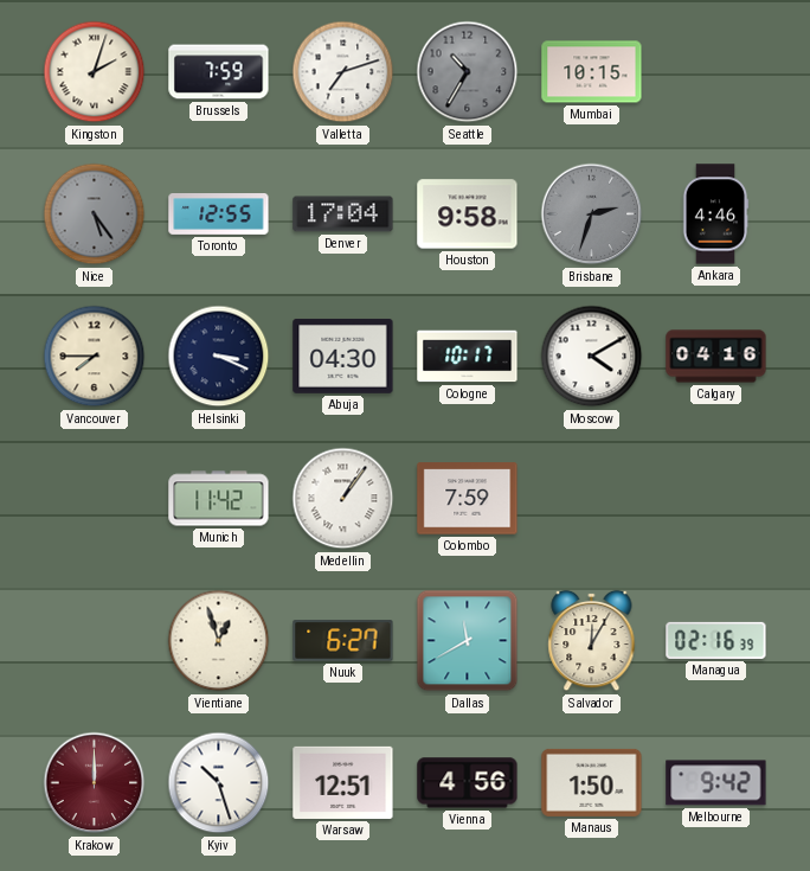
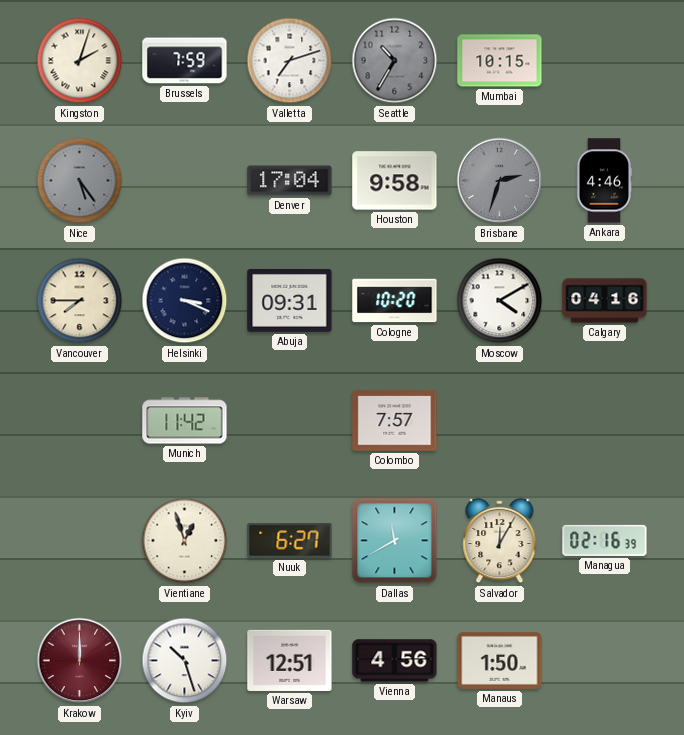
Toronto: 12:55 -> none
Abuja: 04:30 -> 09:31
Cologne: 10:17 -> 10:20
Medellin: 1:06 -> none
Colombo: 7:59 -> 7:57
Melbourne: 9:42 -> none
